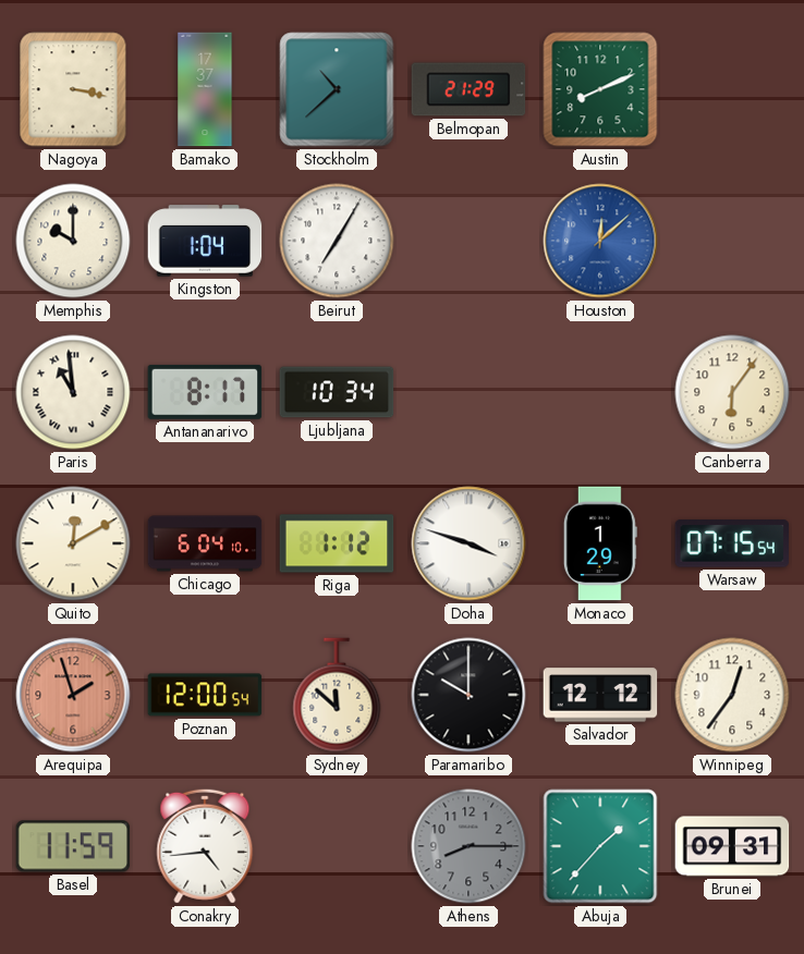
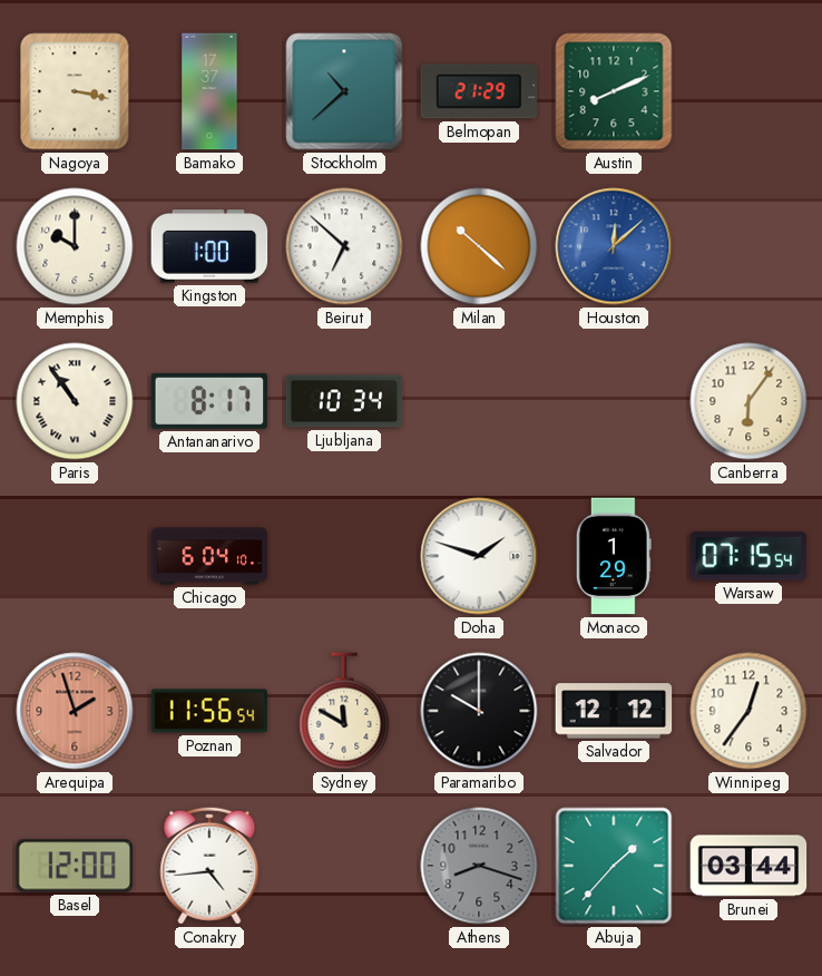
Kingston: 1:04 -> 1:00
Beirut: 7:05 -> 6:52
Milan: none -> 10:22
Paris: 10:59 -> 10:54
Quito: 12:10 -> none
Riga: 1:12 -> none
Doha: 3:48 -> 1:48
Poznan: 12:00 -> 11:56
Sydney: 11:52 -> 11:50
Basel: 11:59 -> 12:00
Athens: 8:15 -> 8:18
Brunei: 09:31 -> 03:44
